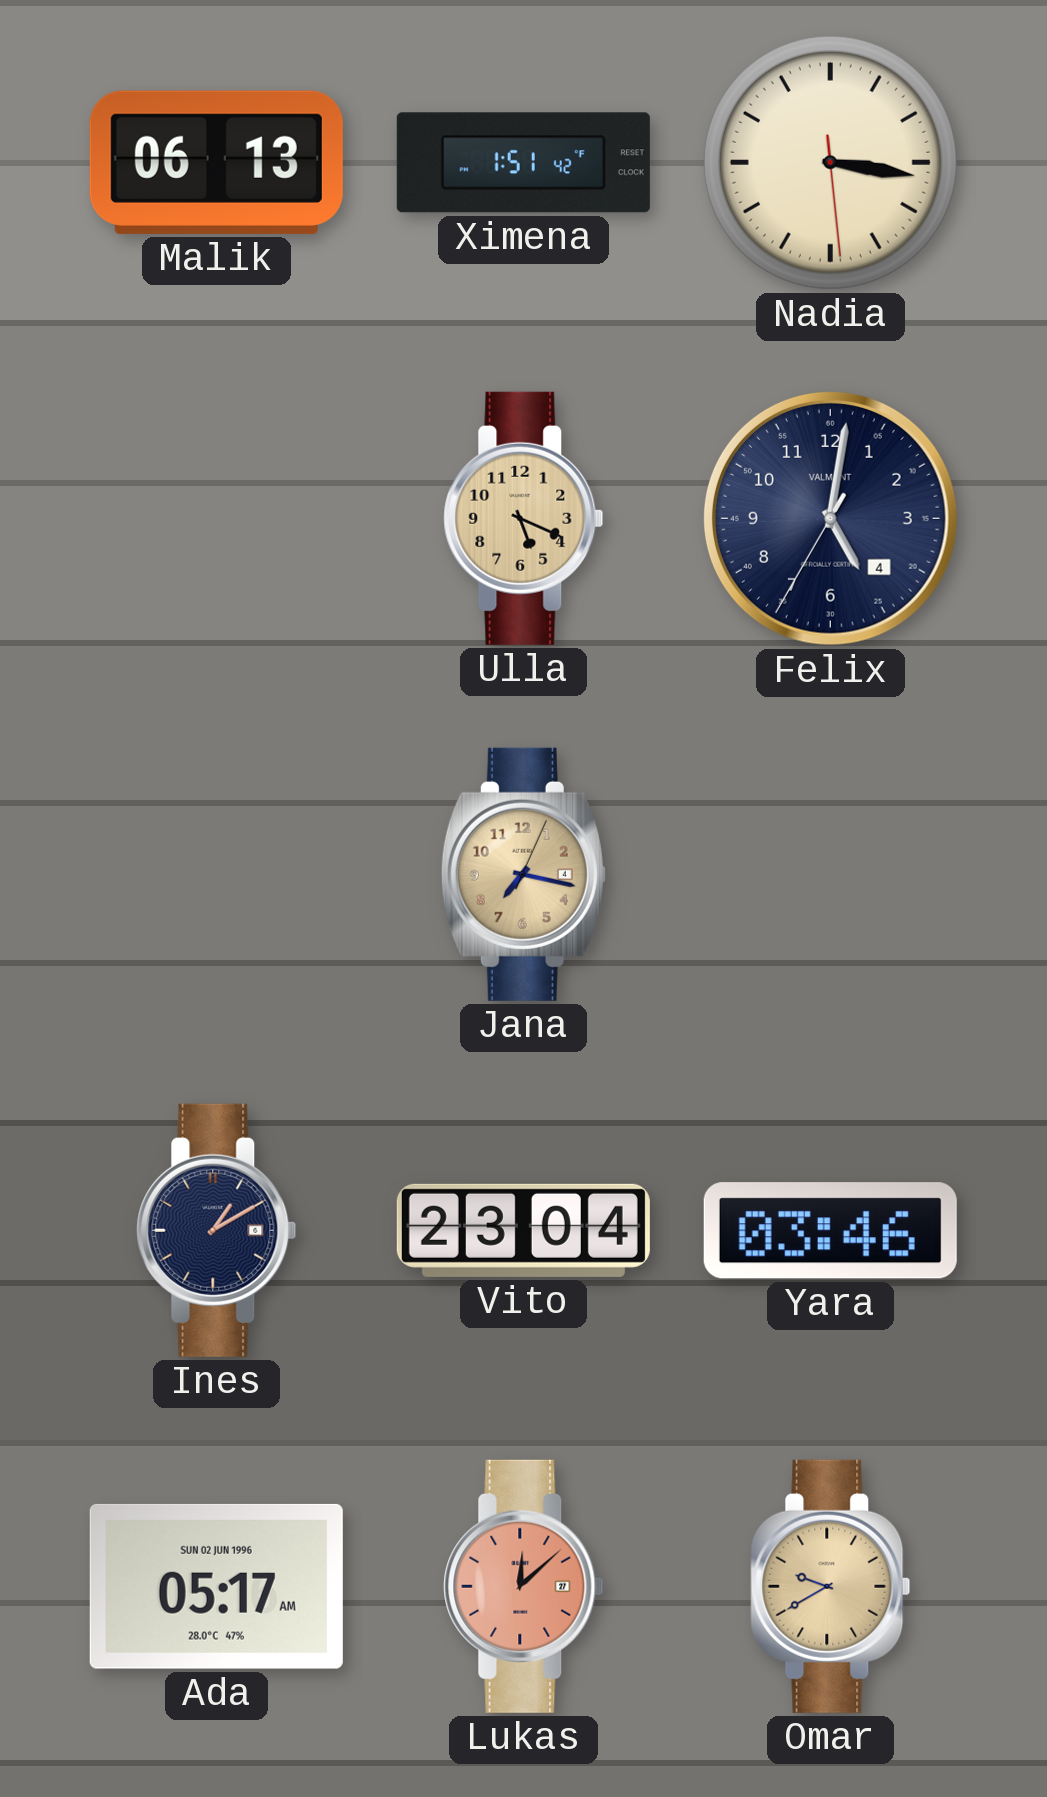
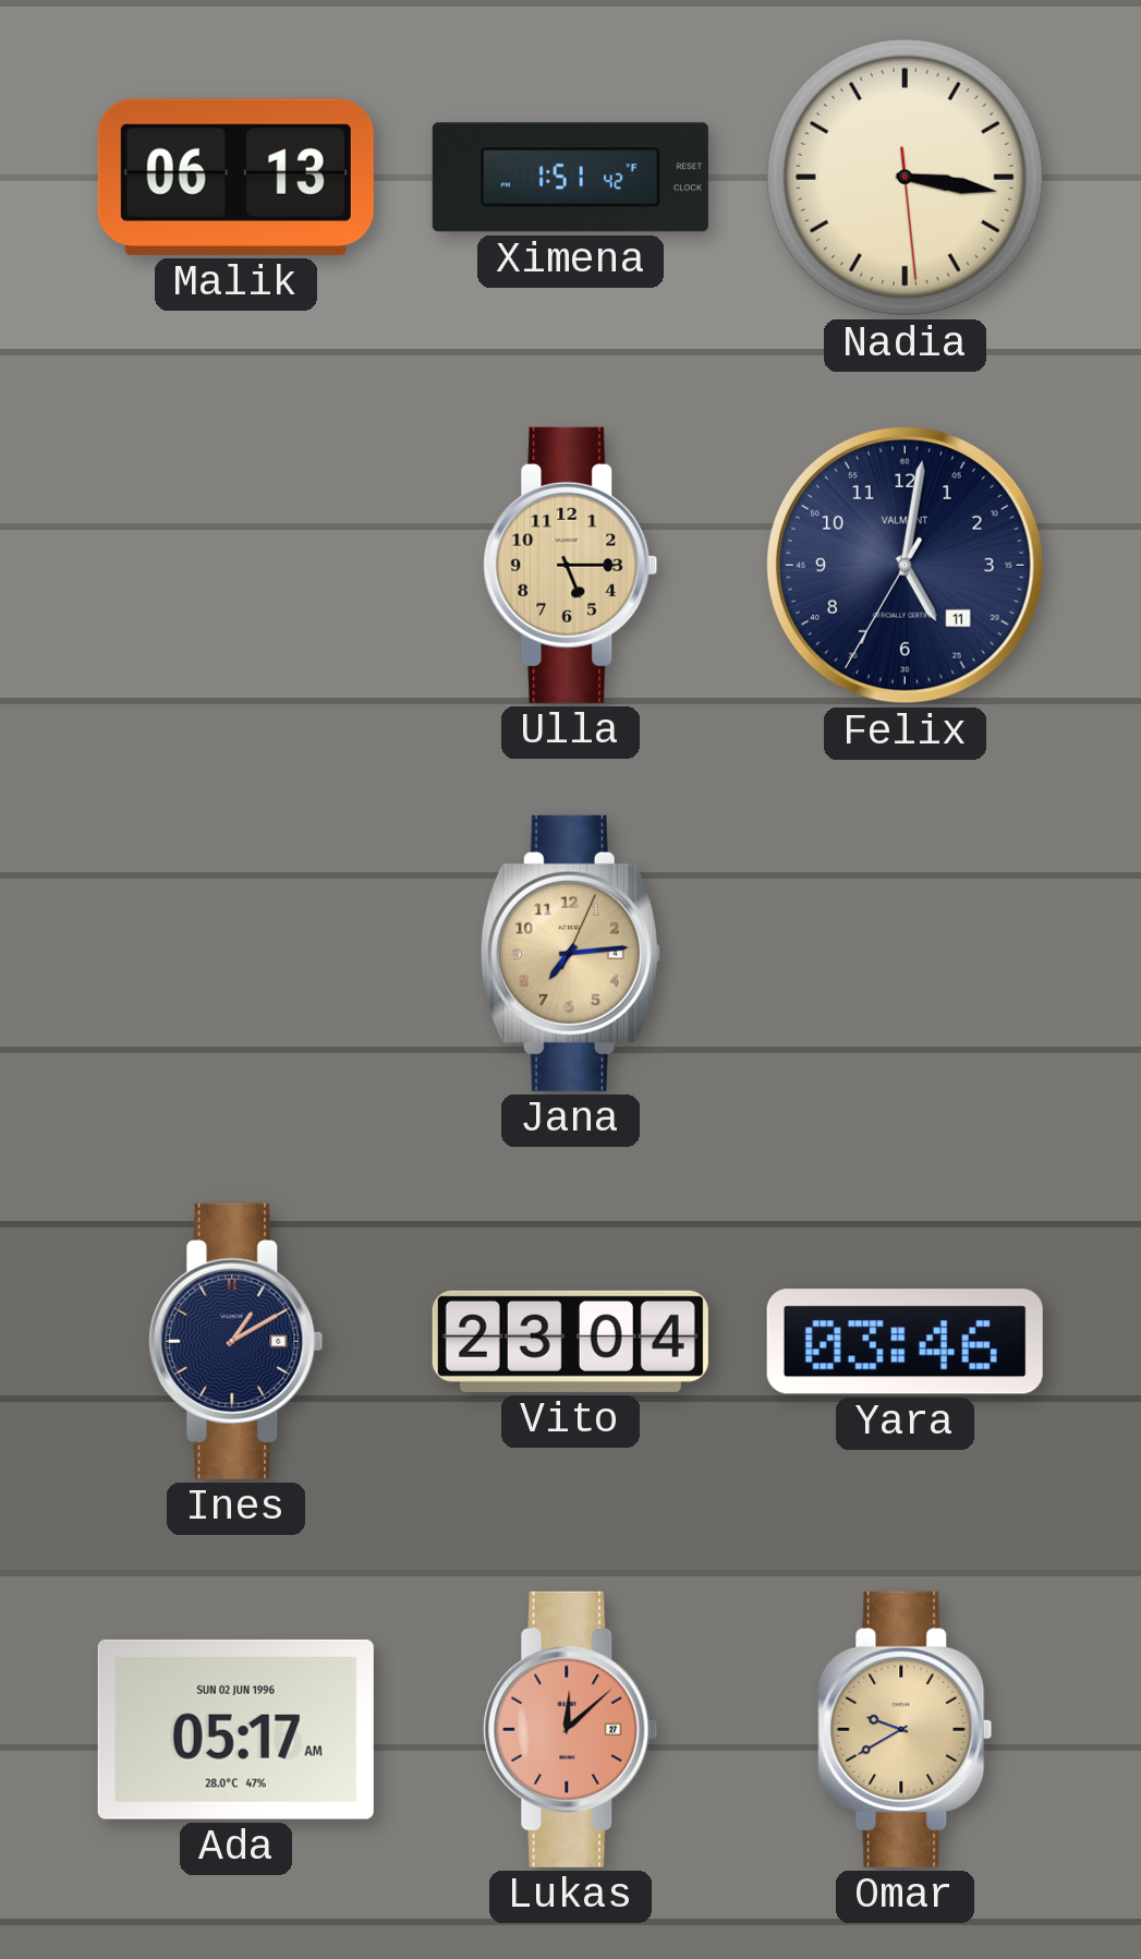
Ulla: 5:19 -> 5:15
Felix date: 4 -> 11
Jana: 7:17 -> 7:14
